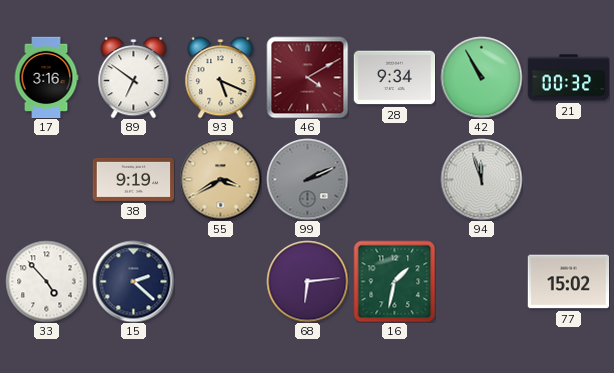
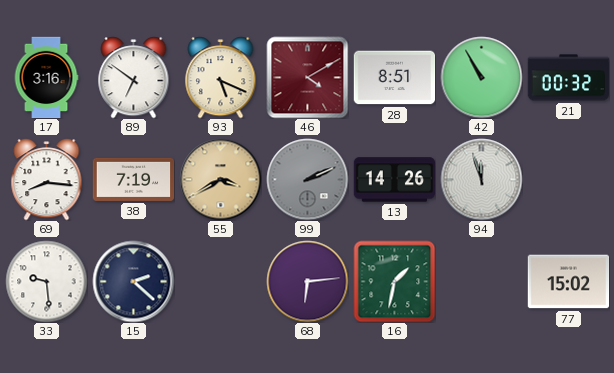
28: 9:34 -> 8:51
69: none -> 8:16
38: 9:19 -> 7:19
13: none -> 14:26
33: 4:53 -> 9:29
